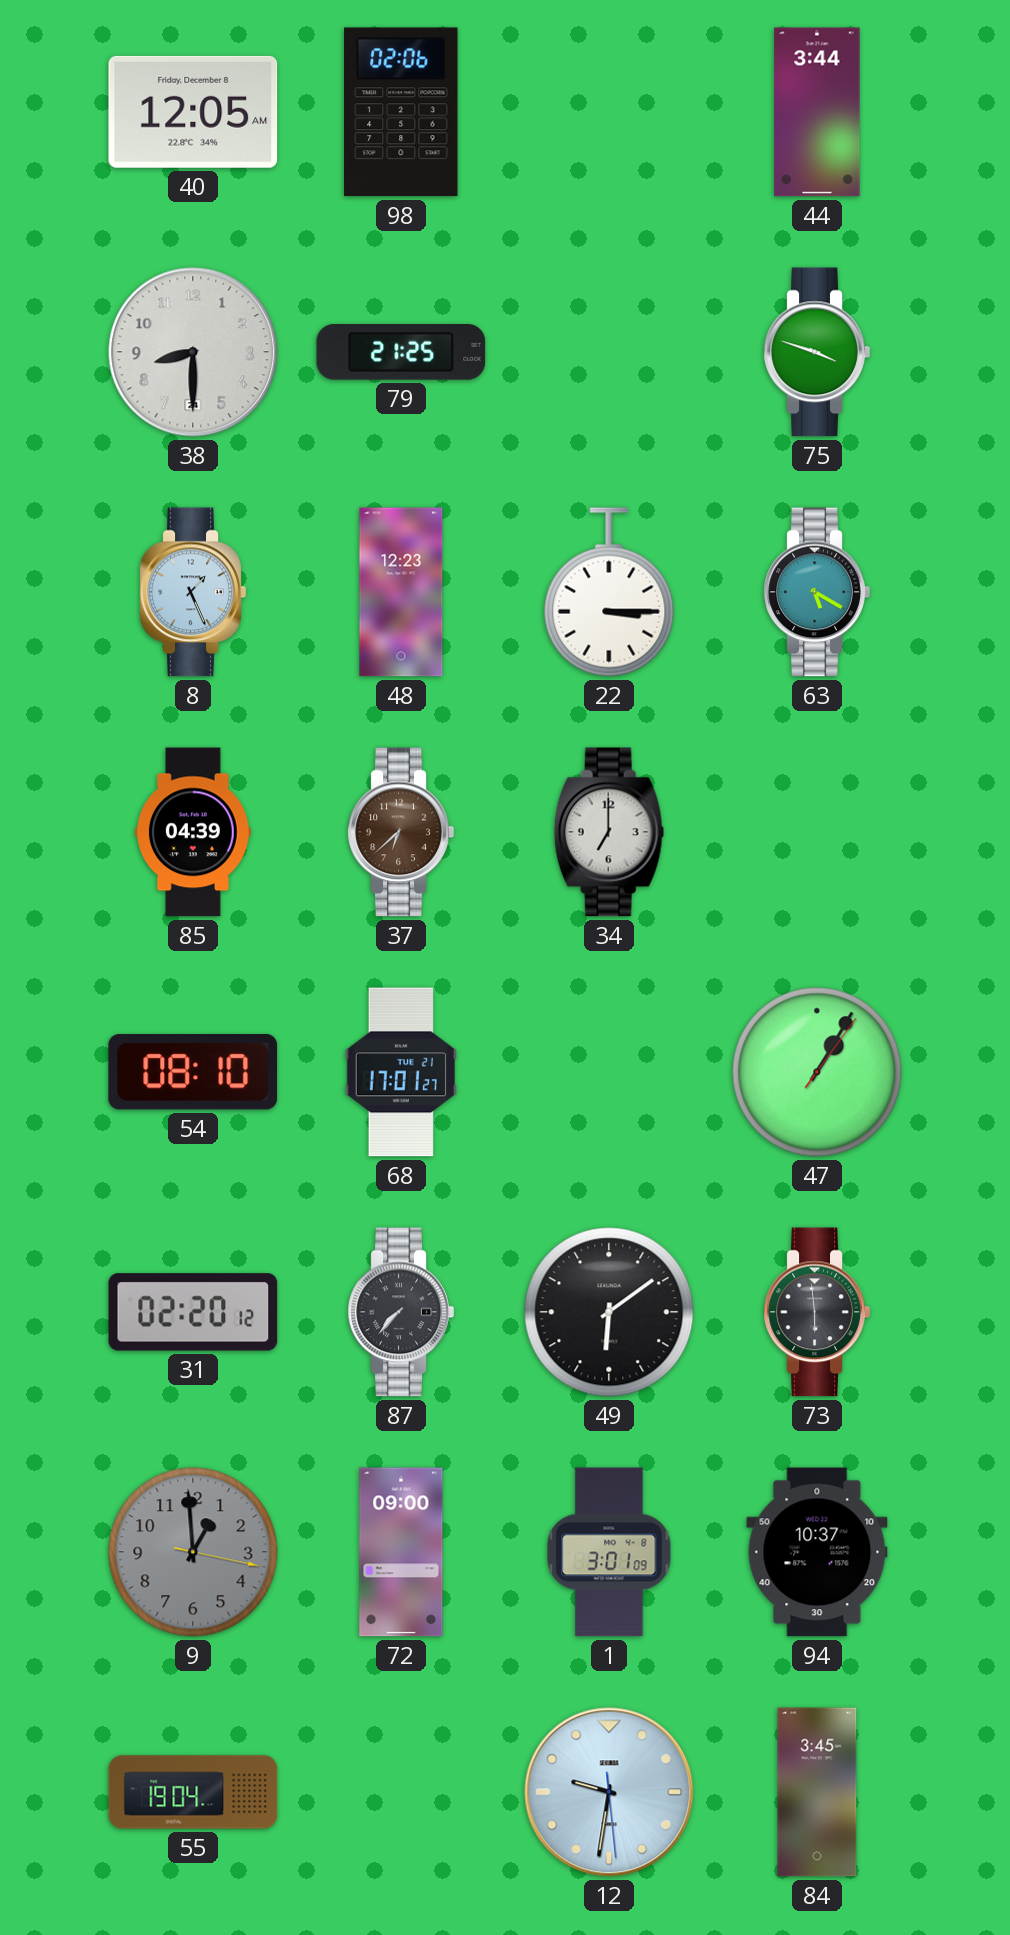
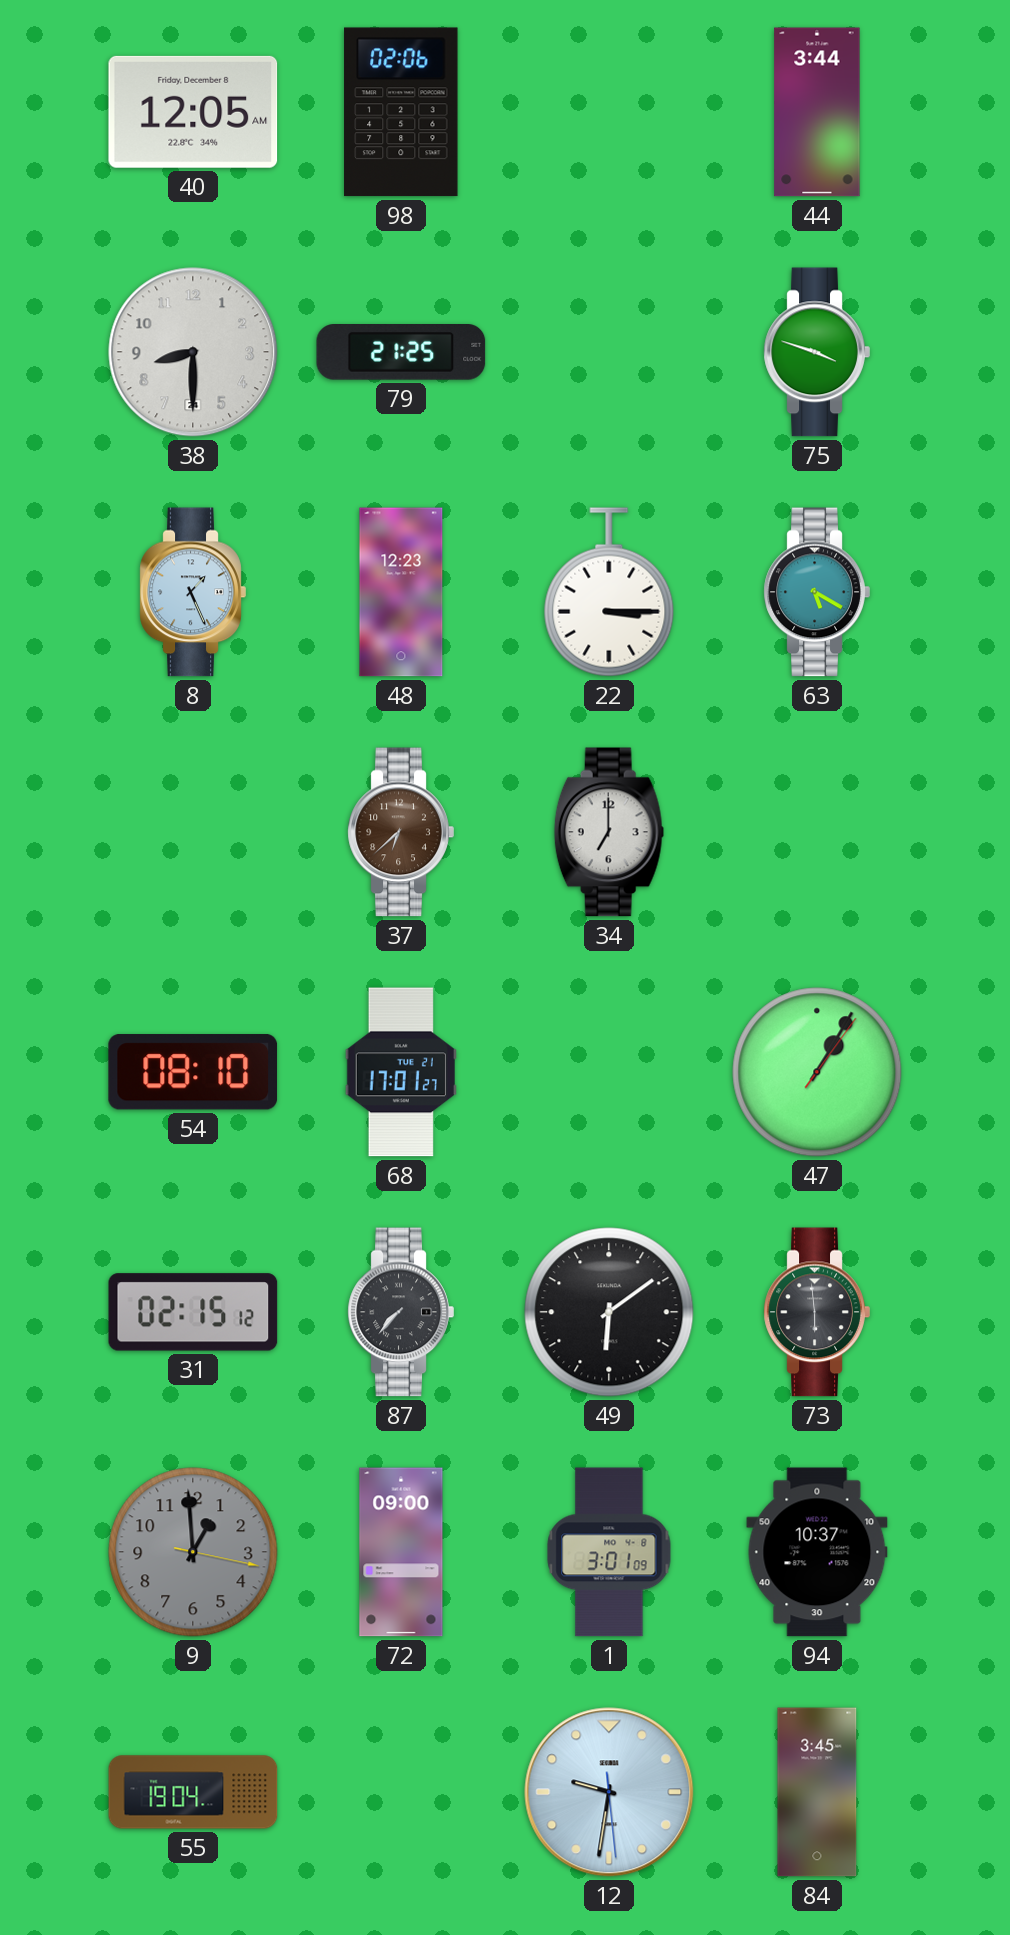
85: 04:39 -> none
31: 02:20 -> 02:15
